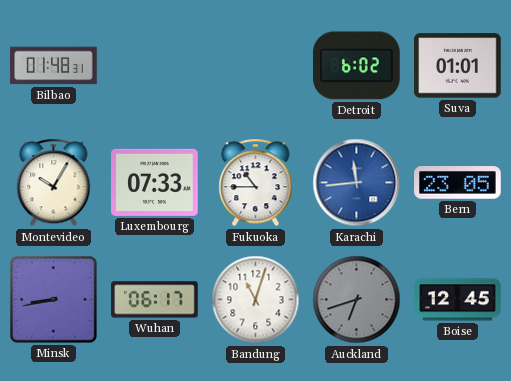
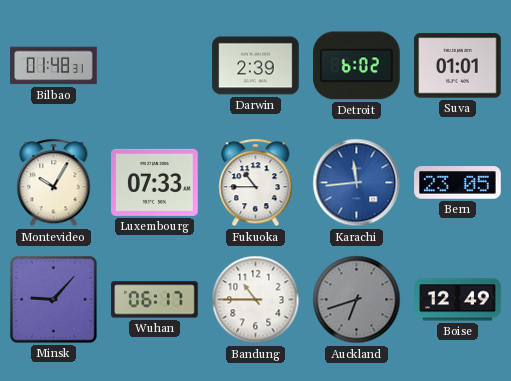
Darwin: none -> 2:39
Minsk: 8:43 -> 9:07
Bandung: 11:03 -> 10:45
Boise: 12:45 -> 12:49
